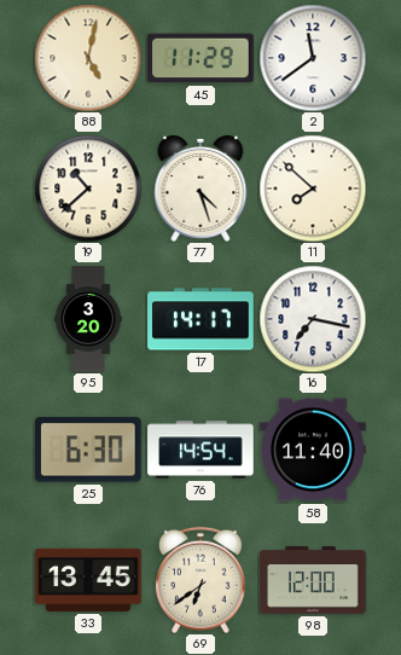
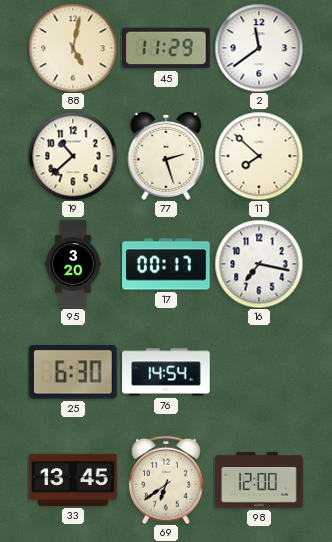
77: 4:27 -> 2:27
17: 14:17 -> 00:17
58: 11:40 -> none
